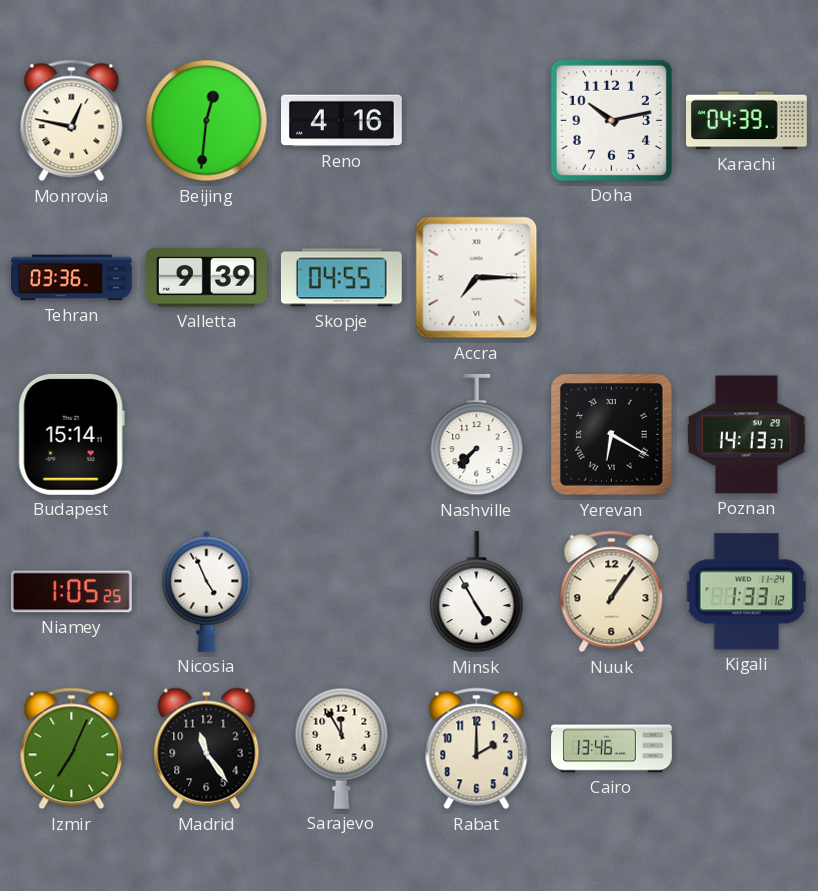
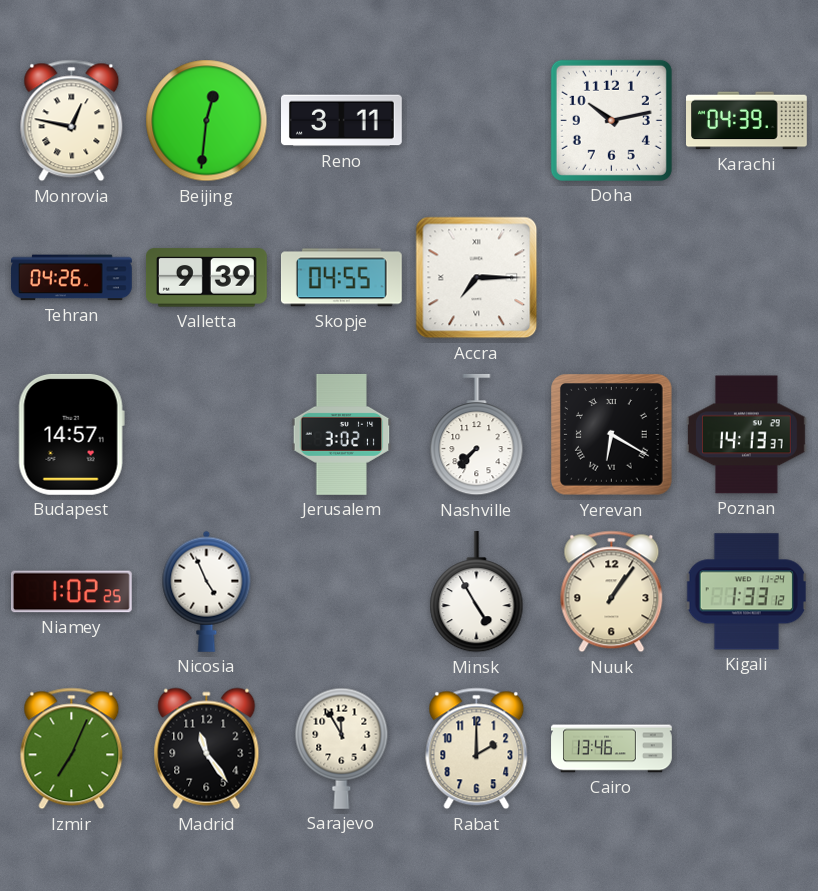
Reno: 4:16 -> 3:11
Tehran: 03:36 -> 04:26
Budapest: 15:14 -> 14:57
Jerusalem: none -> 3:02
Niamey: 1:05 -> 1:02
